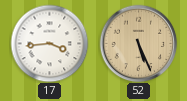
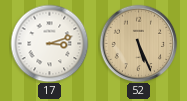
17: 3:44 -> 3:12
